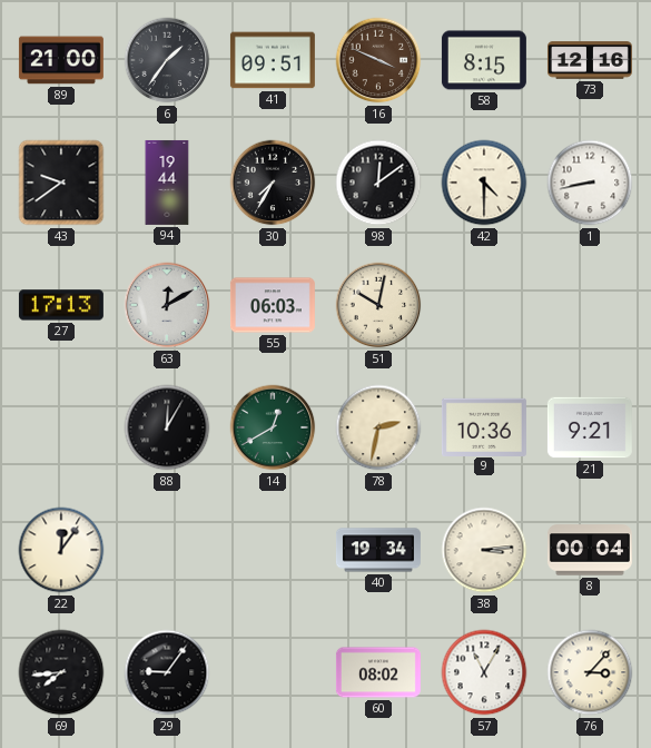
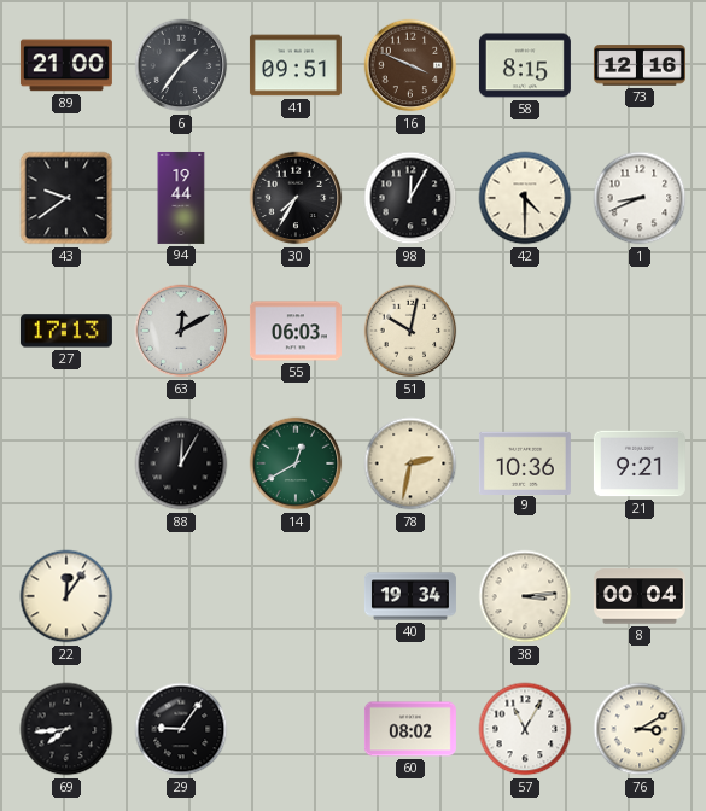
98: 12:09 -> 12:05
1: 8:43 -> 8:41
76: 3:07 -> 3:10
